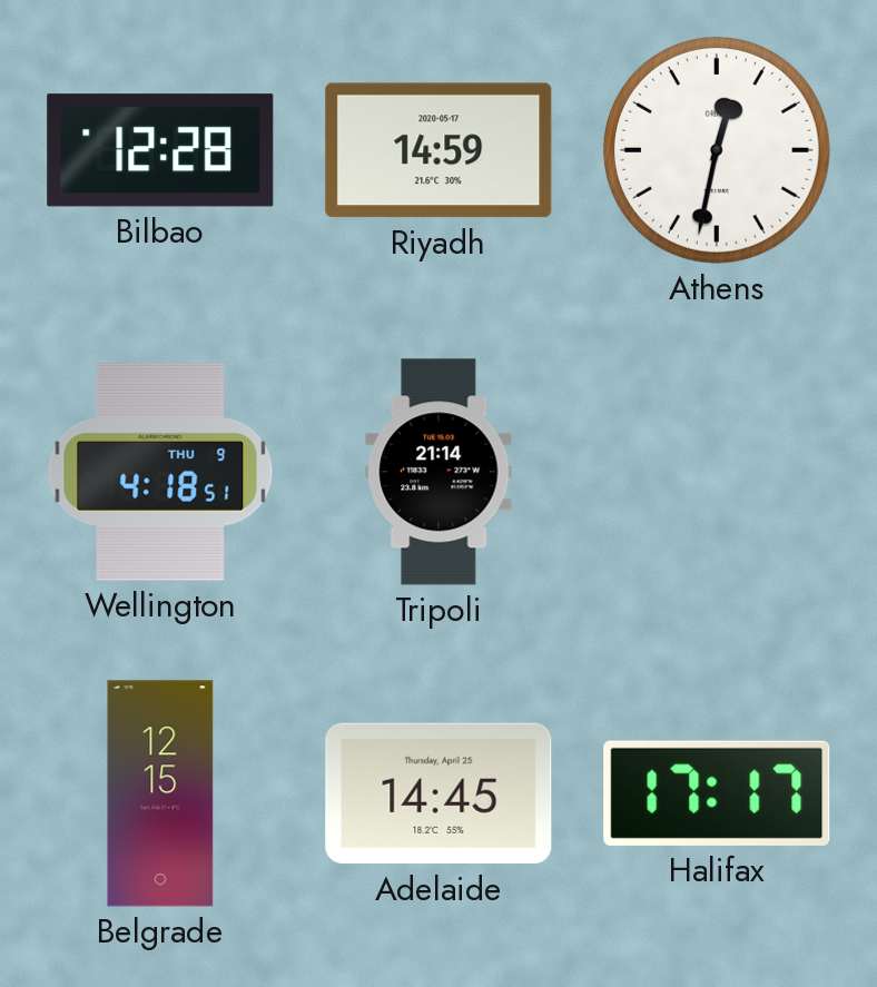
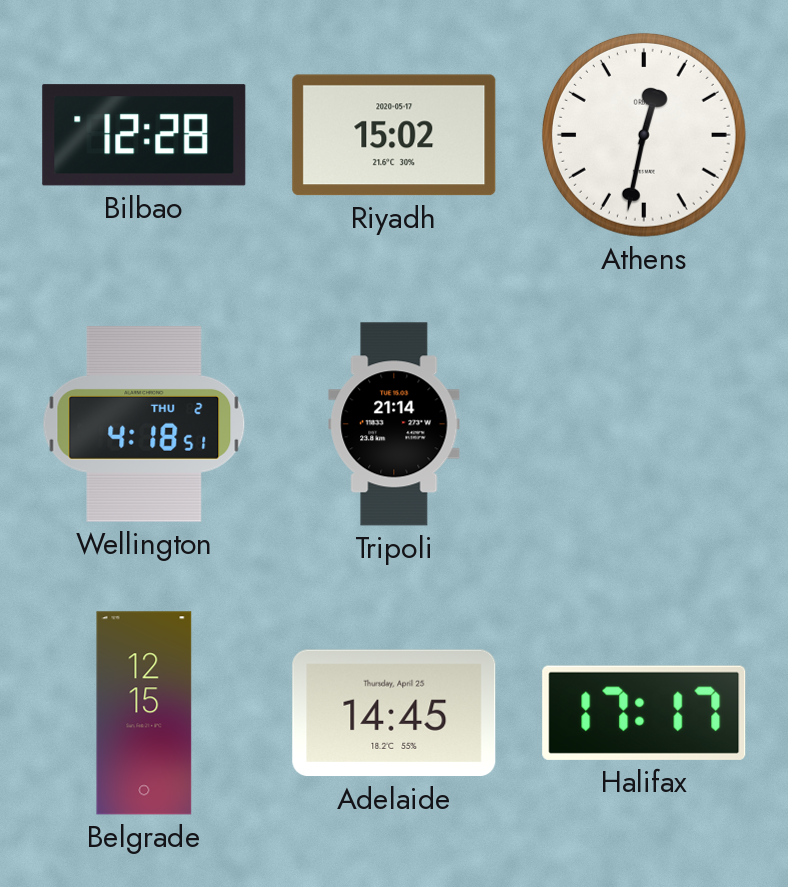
Riyadh: 14:59 -> 15:02
Wellington date: THU 9 -> THU 2
